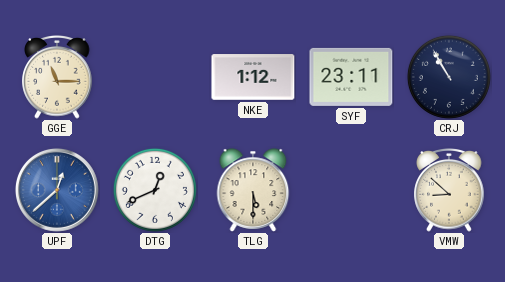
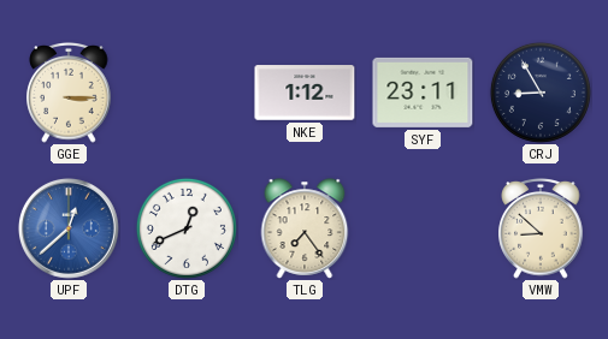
GGE: 11:15 -> 3:15
CRJ: 10:55 -> 8:55
TLG: 5:30 -> 7:24
